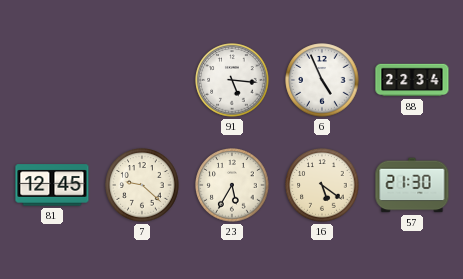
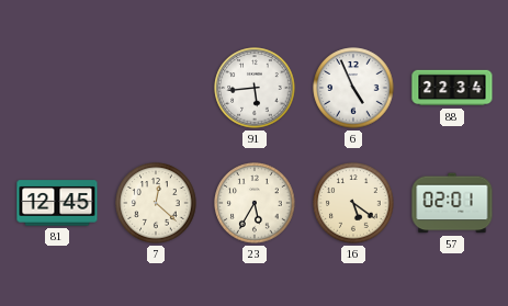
91: 5:16 -> 5:44
7: 9:22 -> 12:22
57: 21:30 -> 02:01
